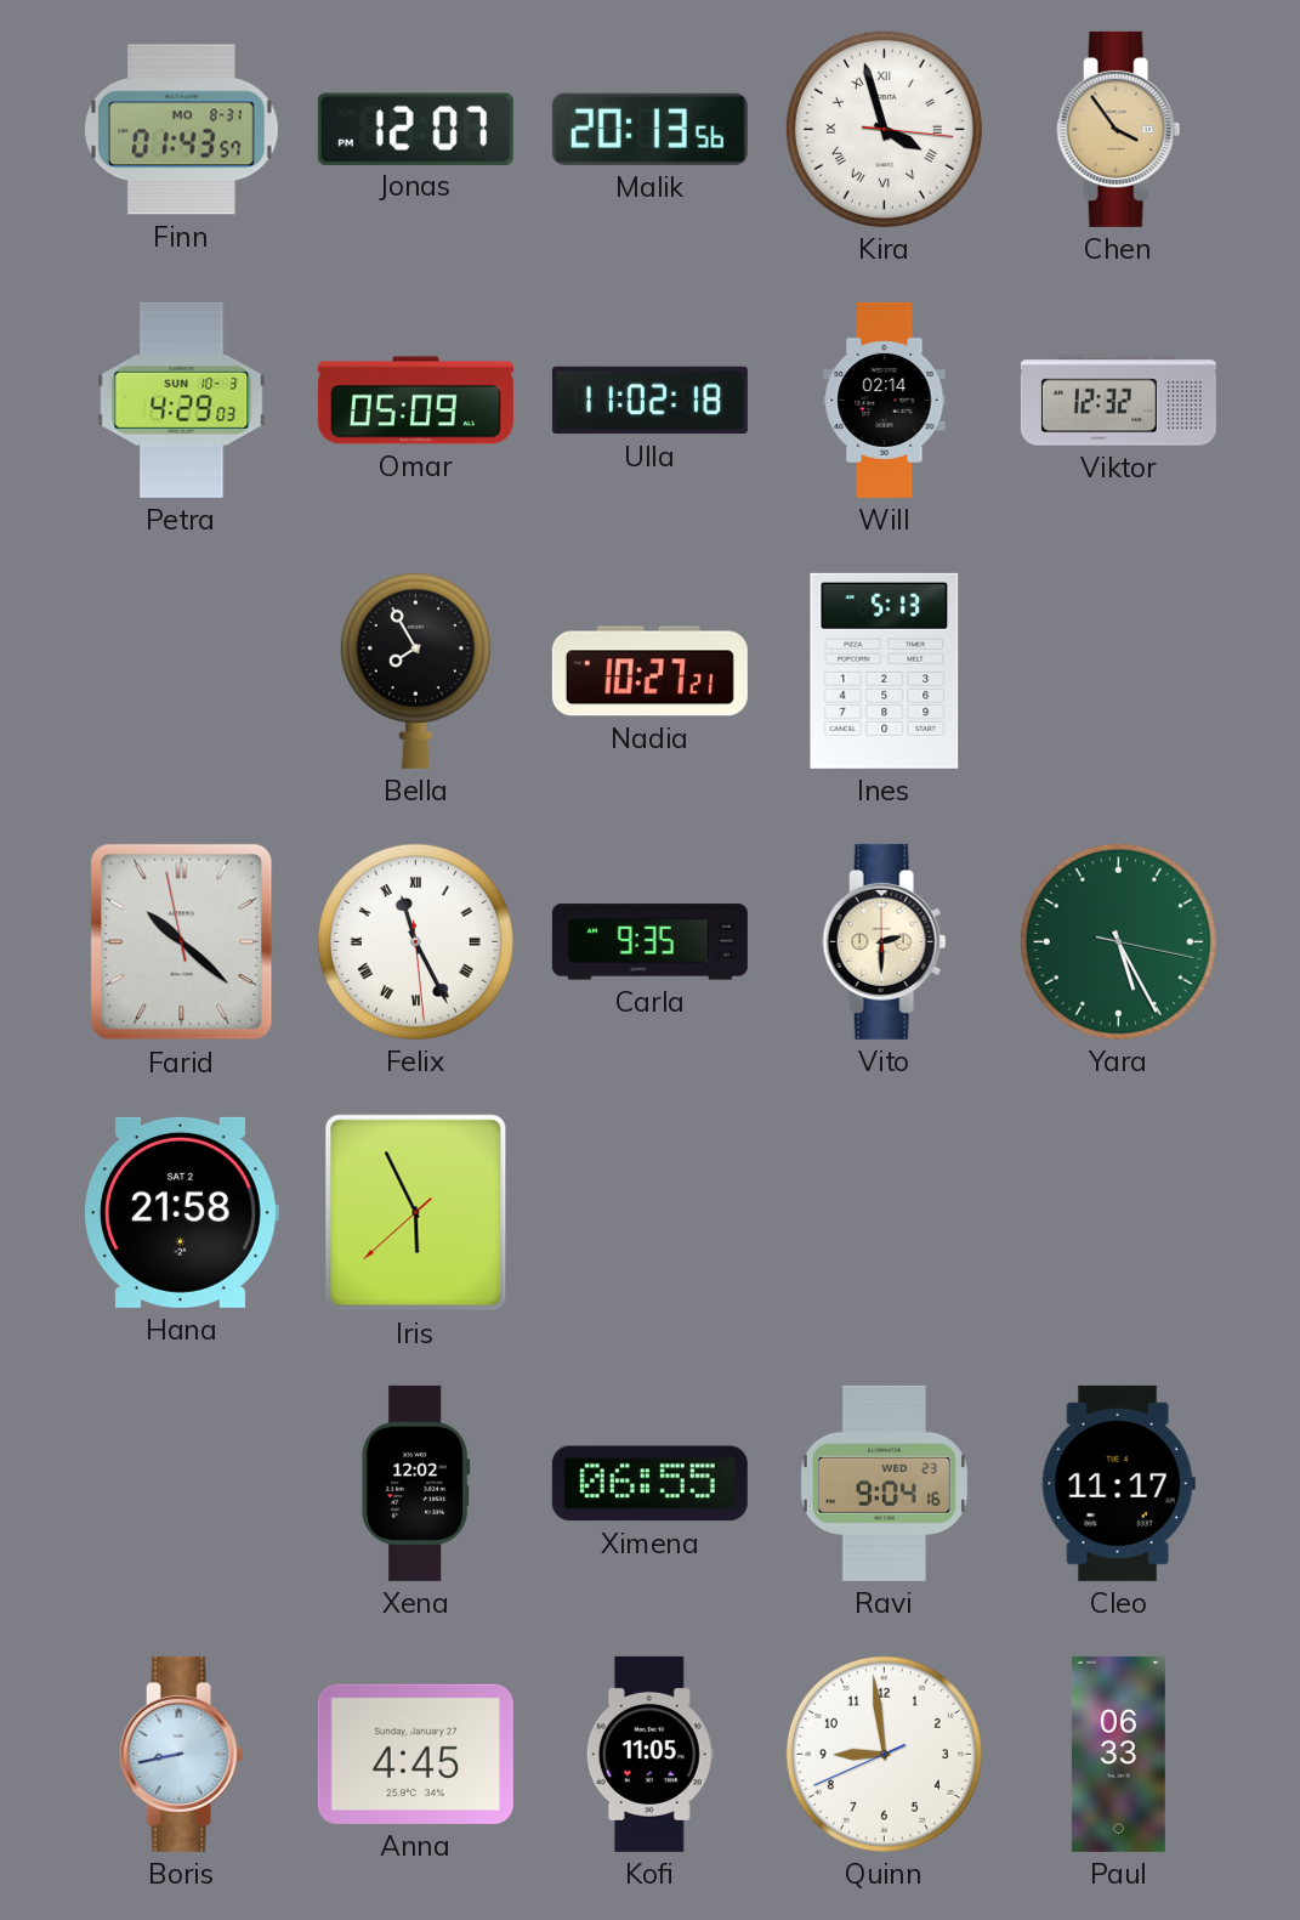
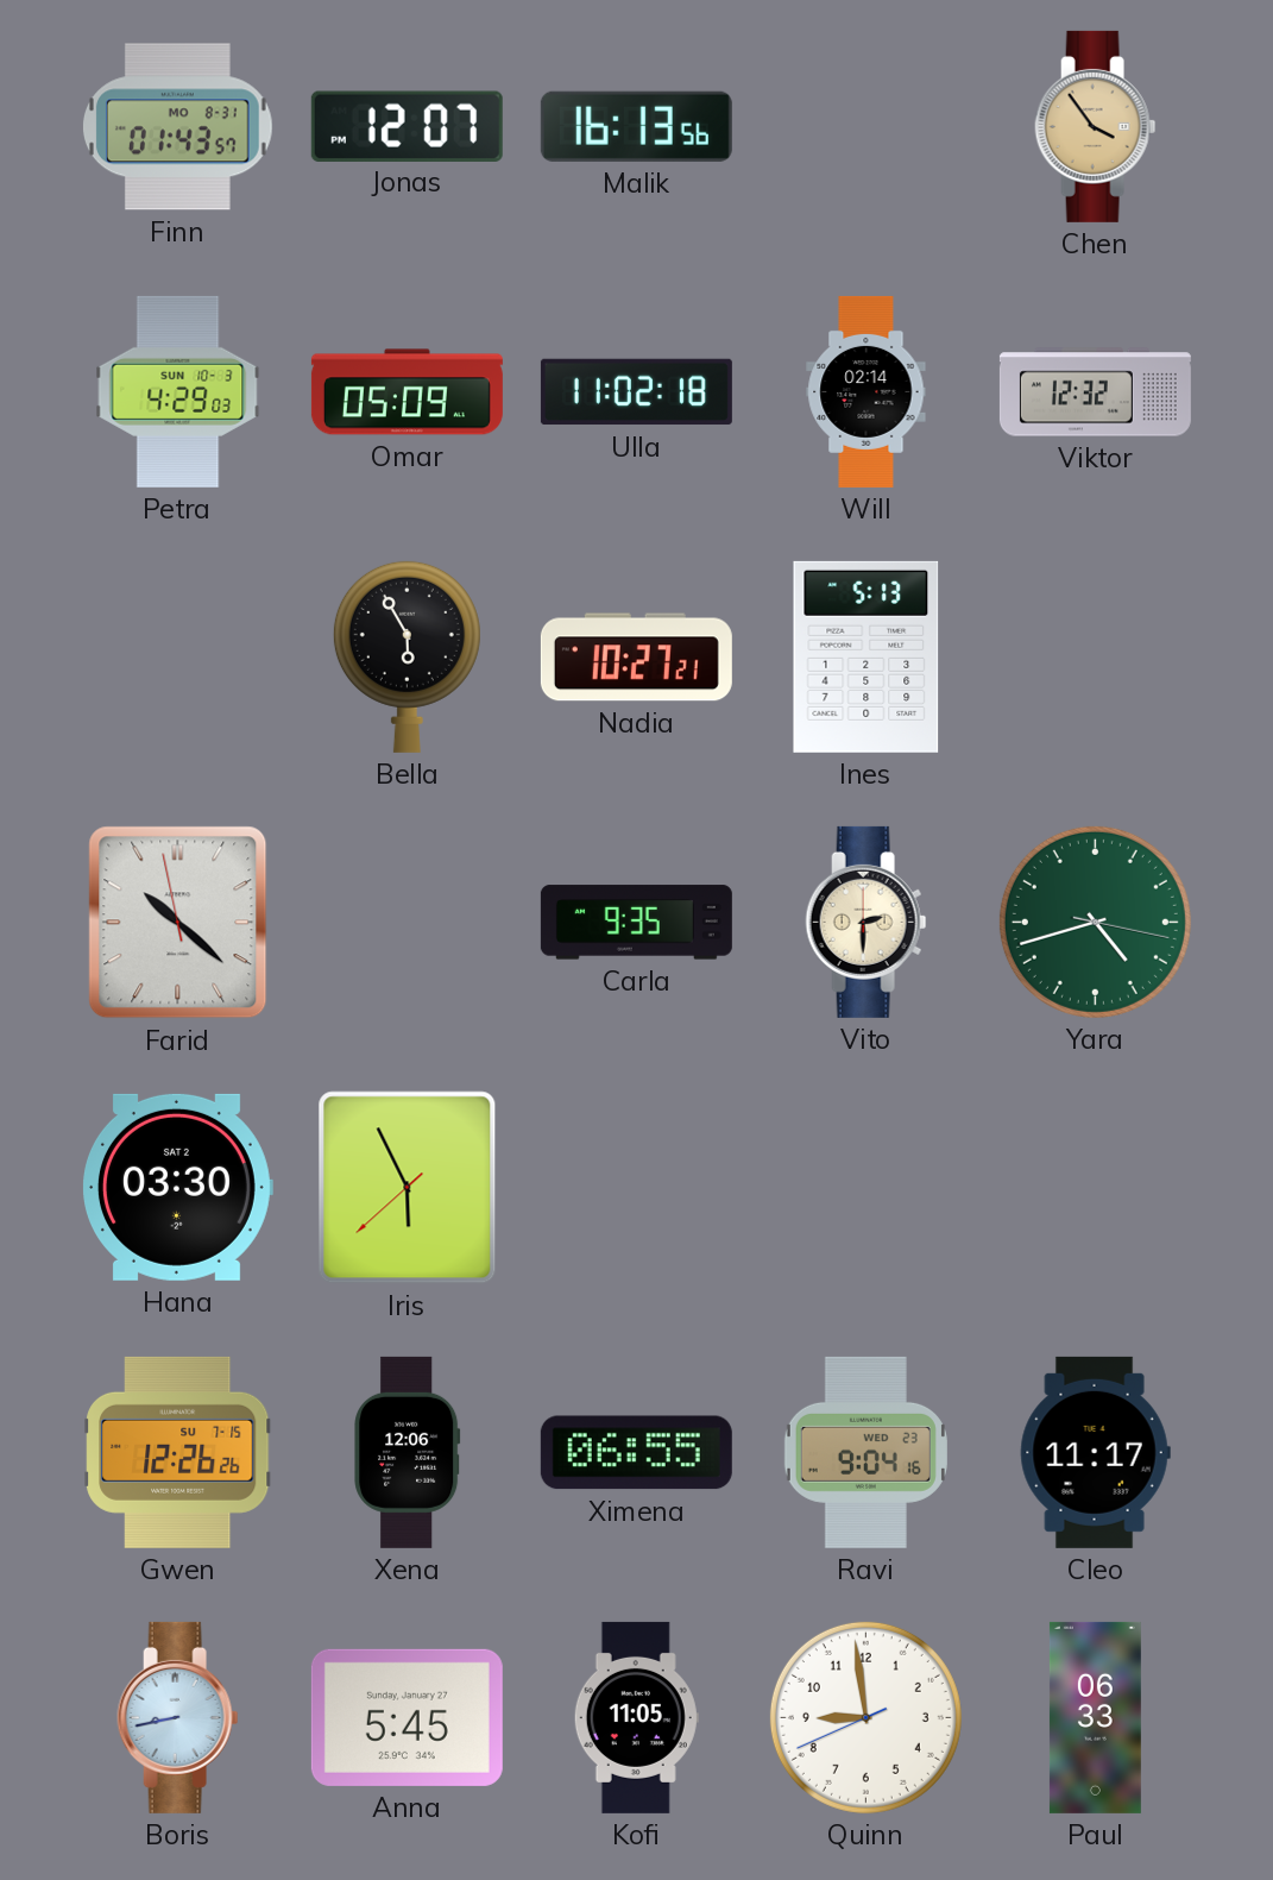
Malik: 20:13 -> 16:13
Kira: 3:57 -> none
Bella: 7:55 -> 5:55
Felix: 11:25 -> none
Yara: 5:25 -> 4:42
Hana: 21:58 -> 03:30
Gwen: none -> 12:26
Xena: 12:02 -> 12:06
Anna: 4:45 -> 5:45
